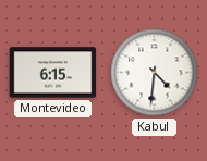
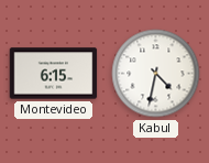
Kabul: 4:31 -> 4:32
